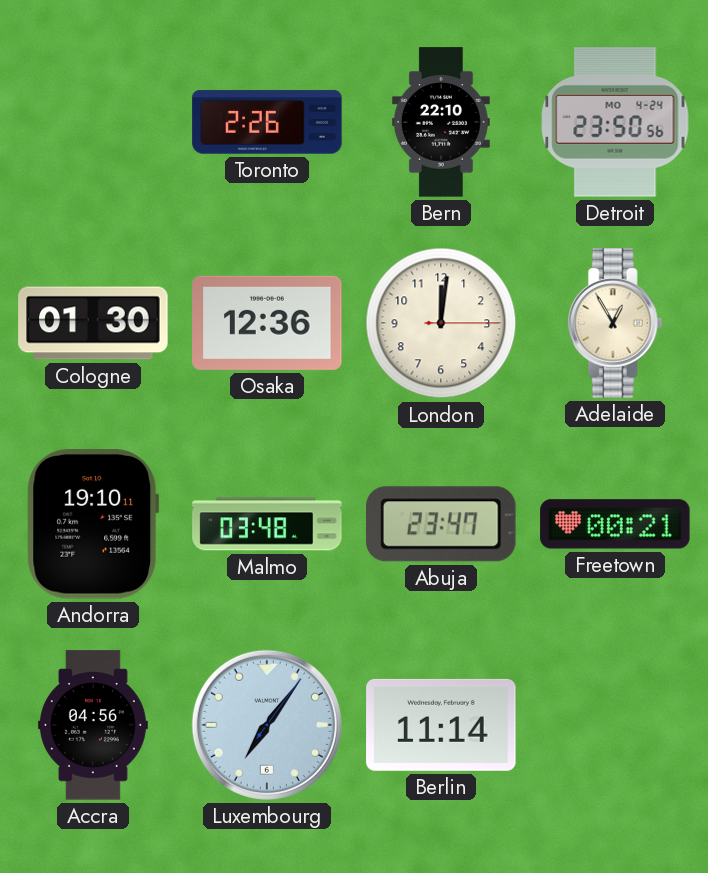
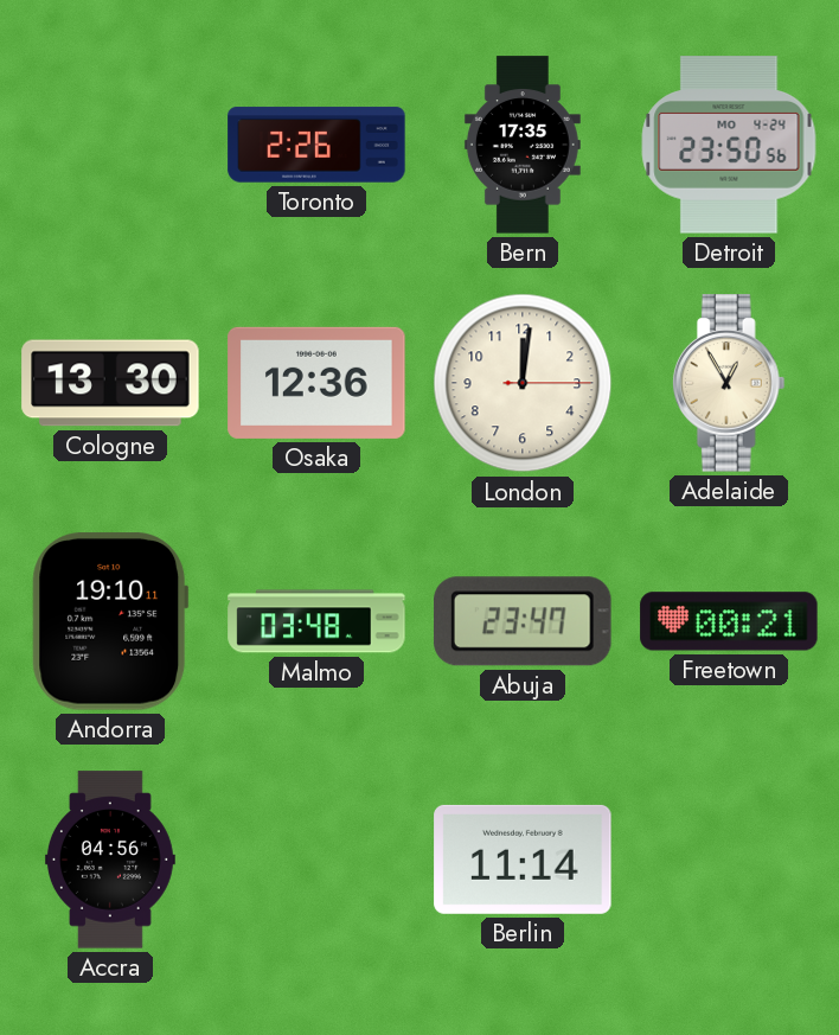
Bern: 22:10 -> 17:35
Cologne: 01:30 -> 13:30
Luxembourg: 7:06 -> none
